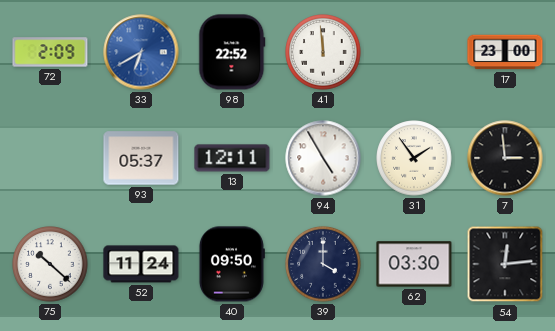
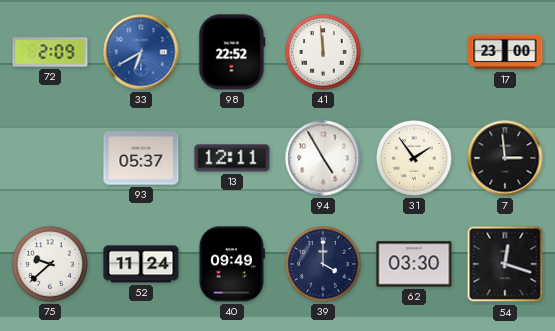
75: 10:22 -> 9:38
40: 09:50 -> 09:49
54: 12:14 -> 12:18
